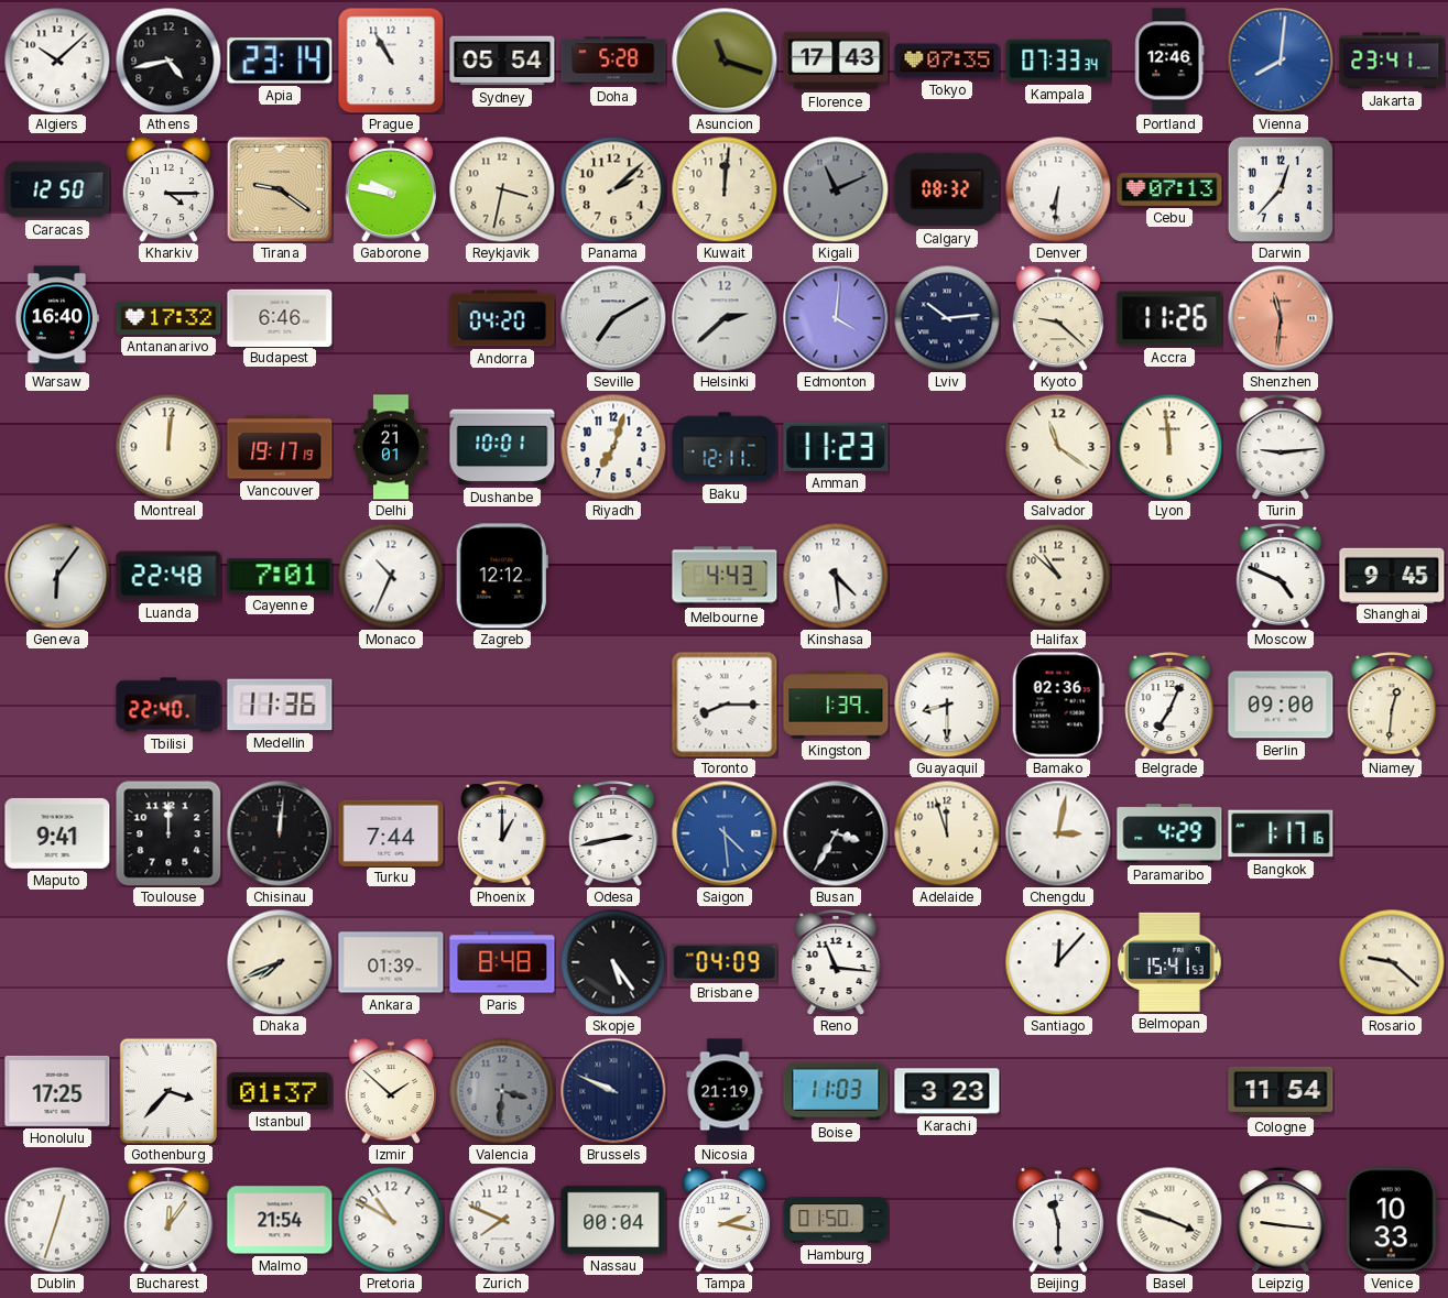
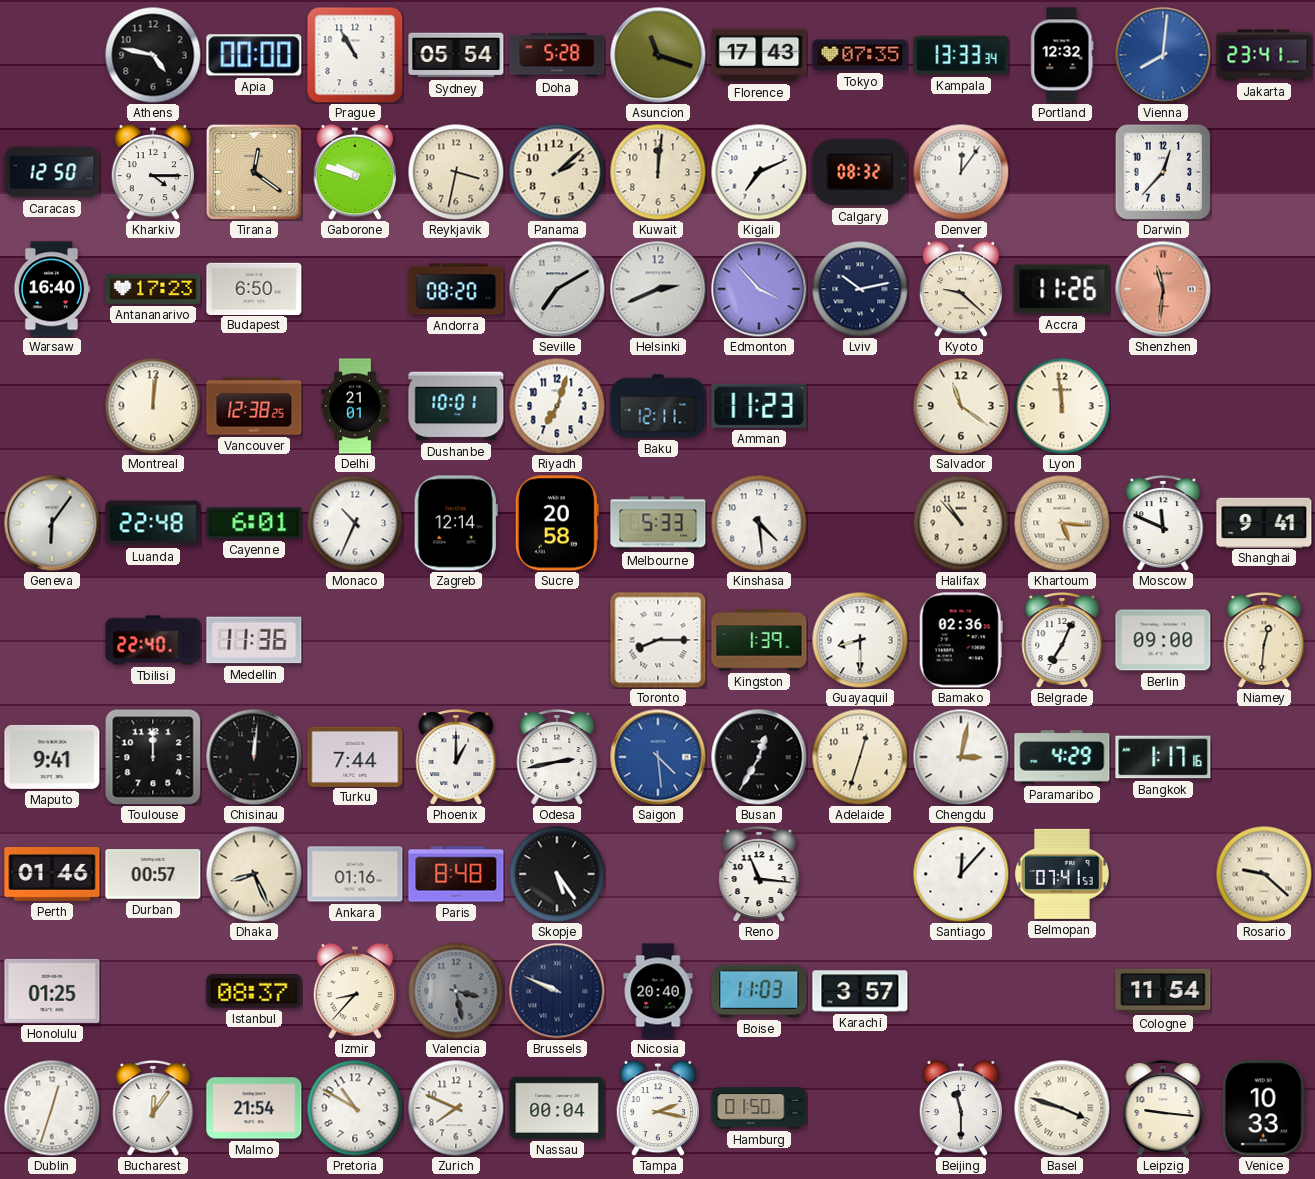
Algiers: 10:08 -> none
Athens: 4:43 -> 4:47
Apia: 23:14 -> 00:00
Kampala: 07:33 -> 13:33
Portland: 12:46 -> 12:32
Tirana: 9:21 -> 12:21
Gaborone: 9:47 -> 9:48
Kigali: 11:11 -> 7:11
Kigali dial: grey -> white
Denver: 6:31 -> 12:06
Cebu: 07:13 -> none
Antananarivo: 17:32 -> 17:23
Budapest: 6:46 -> 6:50
Andorra: 04:20 -> 08:20
Helsinki: 2:38 -> 2:41
Edmonton: 4:01 -> 3:53
Lviv: 10:14 -> 10:13
Vancouver: 19:17 -> 12:38
Turin: 9:14 -> none
Cayenne: 7:01 -> 6:01
Zagreb: 12:12 -> 12:14
Sucre: none -> 20:58
Melbourne: 4:43 -> 5:33
Halifax: 10:52 -> 10:53
Khartoum: none -> 5:16
Moscow: 4:49 -> 11:49
Shanghai: 9:45 -> 9:41
Busan: 3:35 -> 12:35
Adelaide: 11:57 -> 12:33
Perth: none -> 01:46
Durban: none -> 00:57
Dhaka: 7:41 -> 8:26
Ankara: 01:39 -> 01:16
Brisbane: 04:09 -> none
Belmopan: 15:41 -> 07:41
Honolulu: 17:25 -> 01:25
Gothenburg: 3:37 -> none
Istanbul: 01:37 -> 08:37
Izmir: 1:52 -> 8:37
Valencia: 3:31 -> 3:28
Nicosia: 21:19 -> 20:40
Karachi: 3:23 -> 3:57
